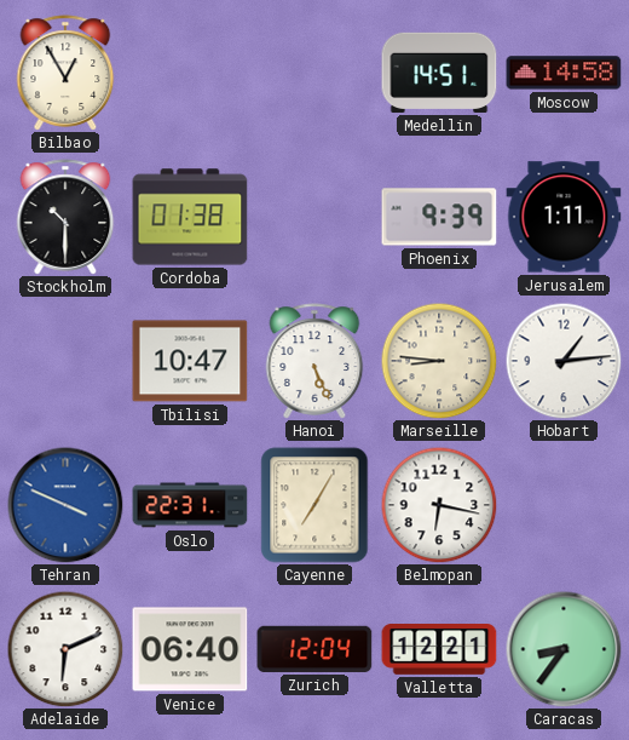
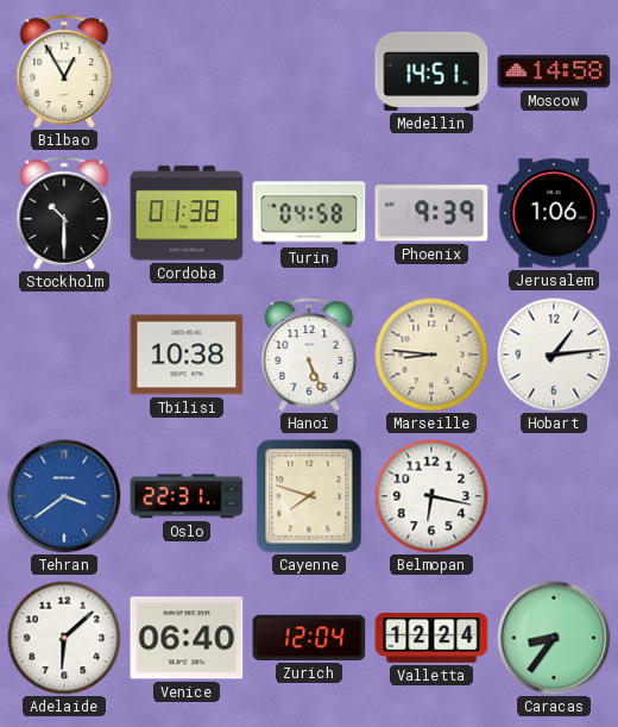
Turin: none -> 04:58
Jerusalem: 1:11 -> 1:06
Tbilisi: 10:47 -> 10:38
Tehran: 3:49 -> 3:39
Cayenne: 7:05 -> 7:48
Adelaide: 6:11 -> 6:08
Valletta: 12:21 -> 12:24
